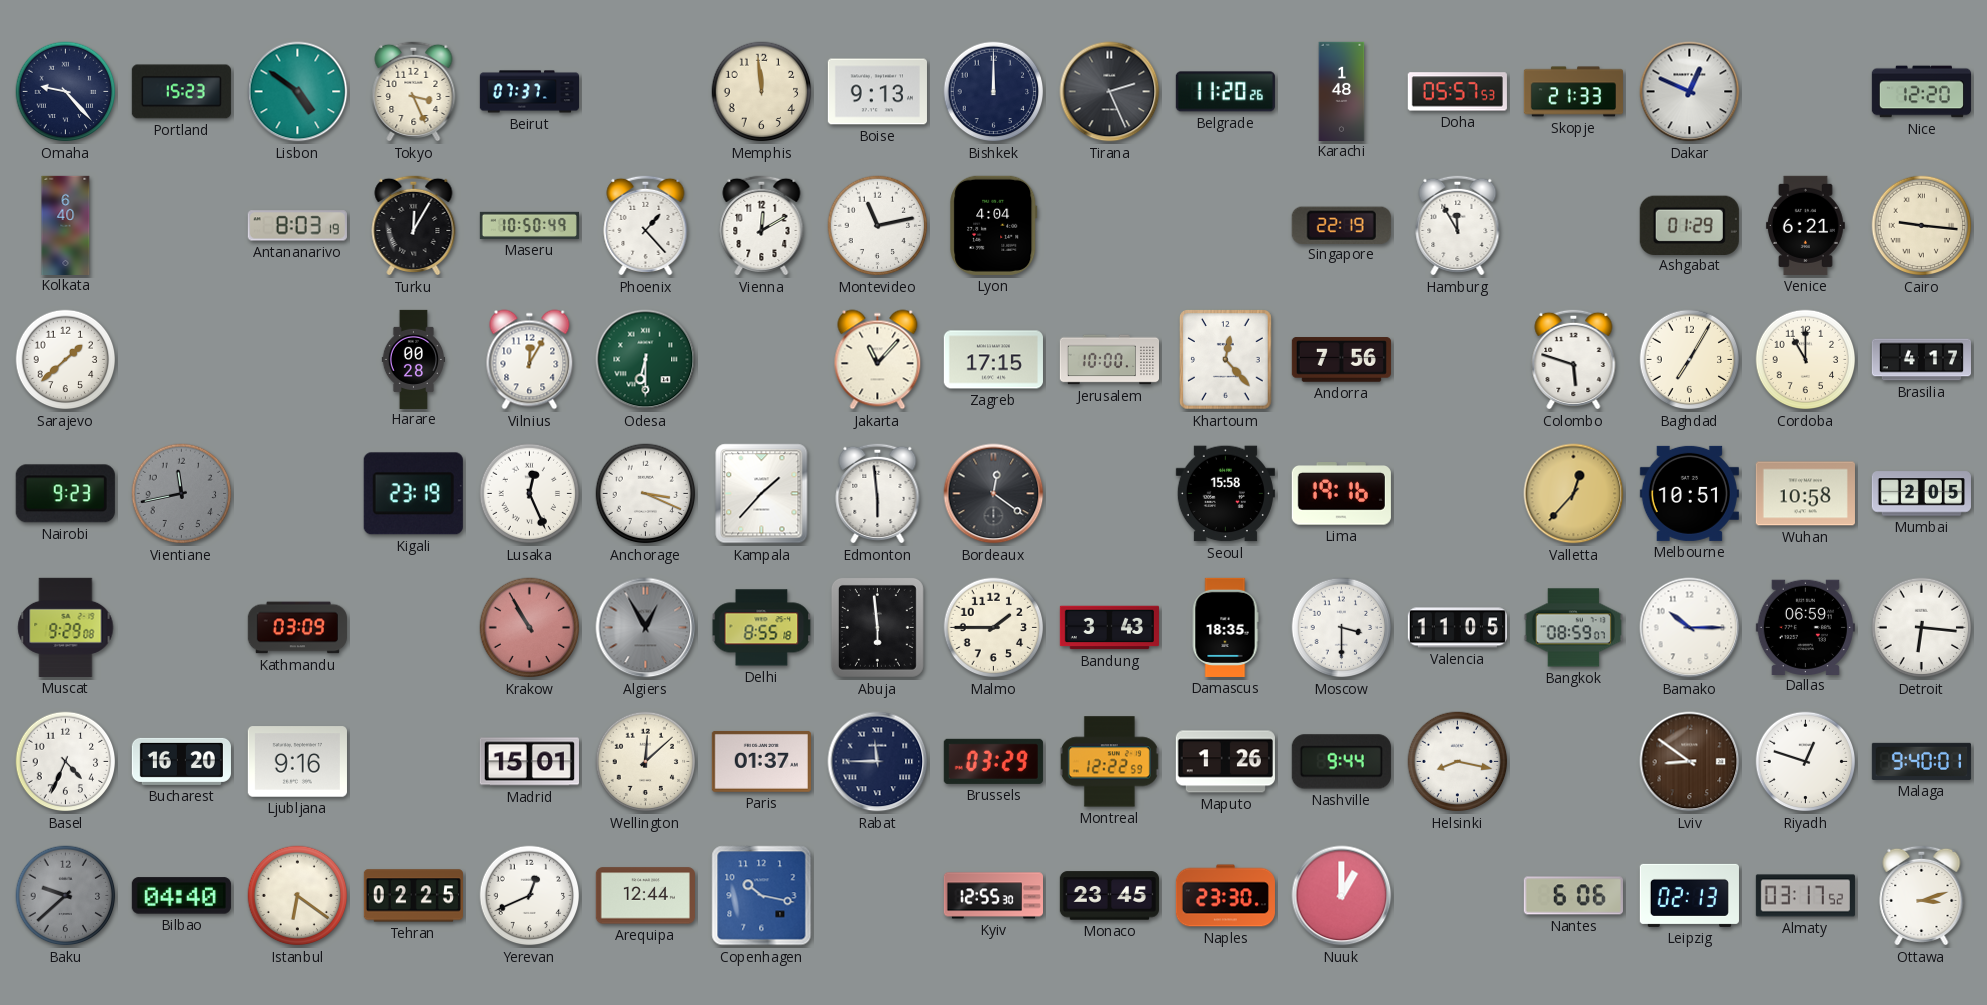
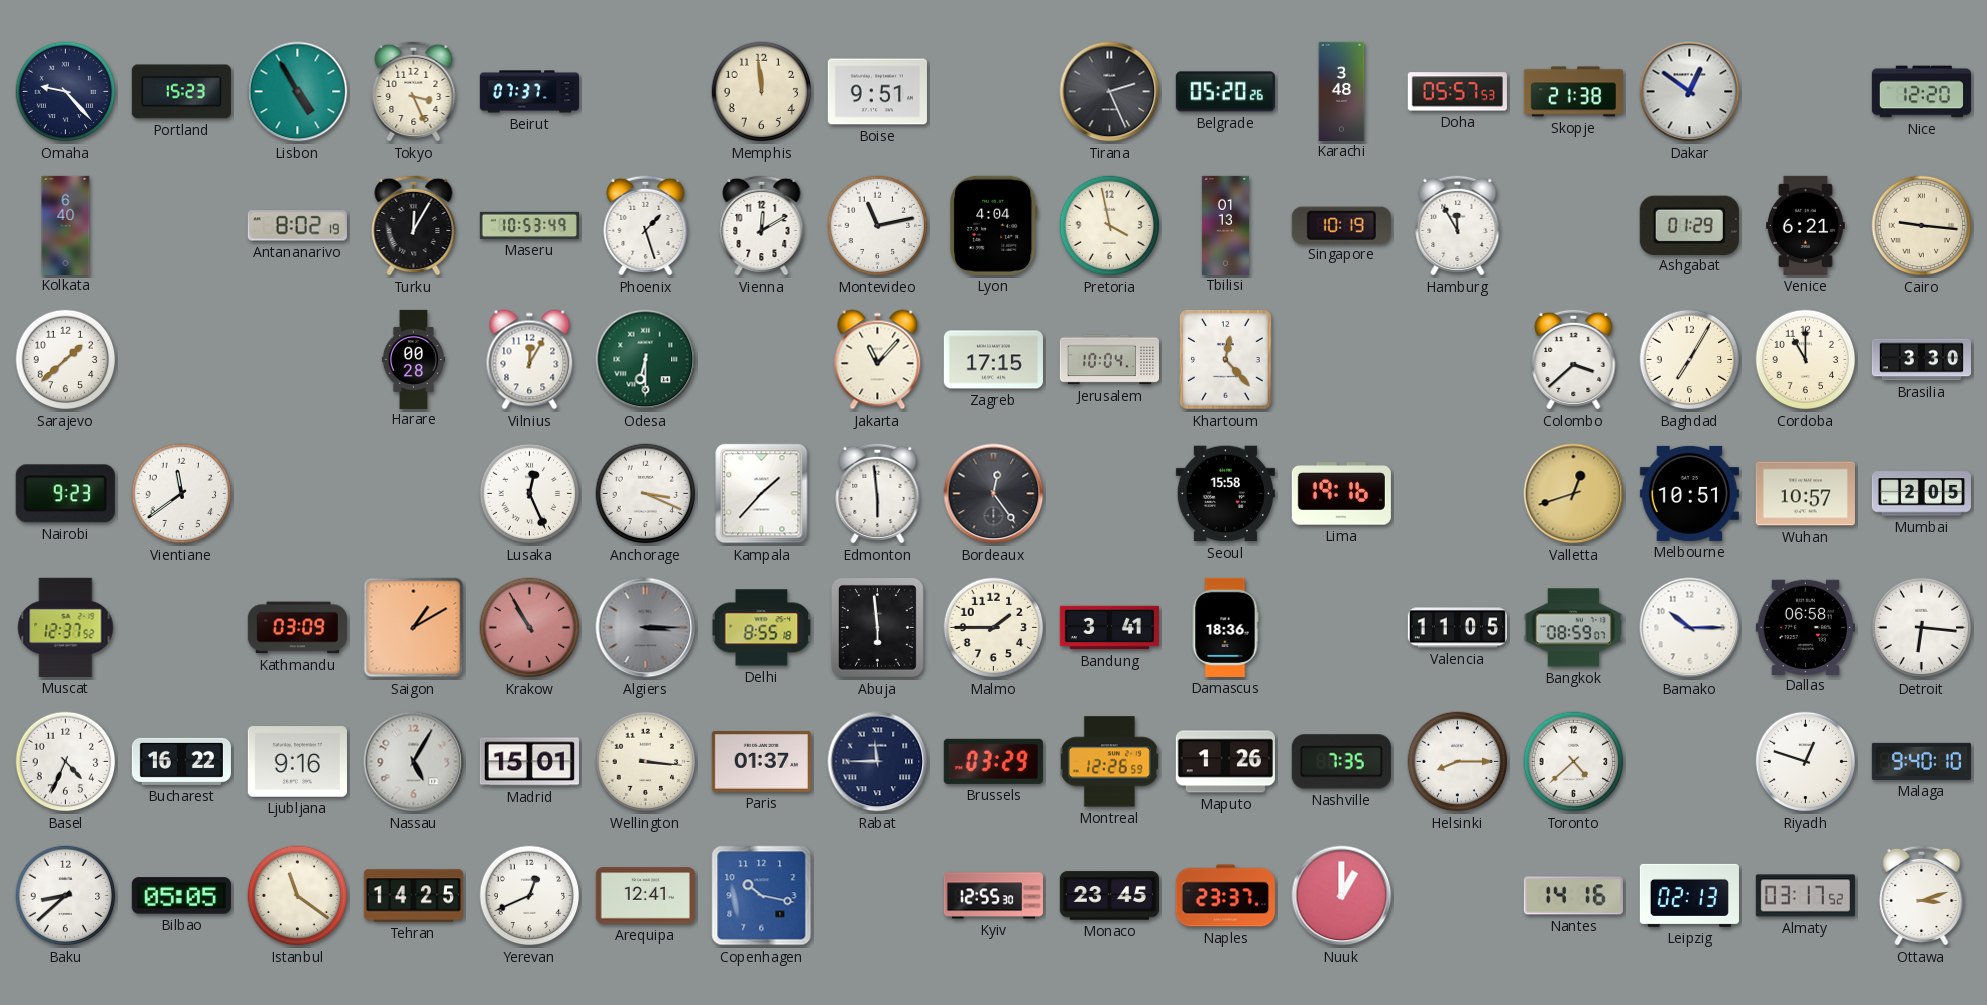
Lisbon: 4:51 -> 4:55
Boise: 9:13 -> 9:51
Bishkek: 12:00 -> none
Belgrade: 11:20 -> 05:20
Karachi: 1:48 -> 3:48
Skopje: 21:33 -> 21:38
Dakar: 12:49 -> 12:51
Antananarivo: 8:03 -> 8:02
Maseru: 10:50 -> 10:53
Phoenix: 1:23 -> 1:27
Pretoria: none -> 3:58
Tbilisi: none -> 01:13
Singapore: 22:19 -> 10:19
Jerusalem: 10:00 -> 10:04
Andorra: 7:56 -> none
Colombo: 5:48 -> 3:38
Brasilia: 4:17 -> 3:30
Vientiane: 11:43 -> 11:39
Vientiane dial: grey -> white
Kigali: 23:19 -> none
Bordeaux: 12:21 -> 12:24
Valletta: 12:37 -> 12:42
Wuhan: 10:58 -> 10:57
Muscat: 9:29 -> 12:37
Saigon: none -> 1:10
Algiers: 12:55 -> 3:15
Bandung: 3:43 -> 3:41
Damascus: 18:35 -> 18:36
Moscow: 3:30 -> none
Dallas: 06:59 -> 06:58
Bucharest: 16:20 -> 16:22
Nassau: none -> 5:05
Wellington: 12:08 -> 3:16
Montreal: 12:22 -> 12:26
Nashville: 9:44 -> 7:35
Helsinki: 8:17 -> 8:15
Toronto: none -> 4:38
Lviv: 8:51 -> none
Malaga: 9:40:01 -> 9:40:10
Baku: 9:38 -> 8:38
Baku dial: grey -> white
Bilbao: 04:40 -> 05:05
Istanbul: 6:21 -> 11:21
Tehran: 02:25 -> 14:25
Arequipa: 12:44 -> 12:41
Naples: 23:30 -> 23:37
Nantes: 6:06 -> 14:16
